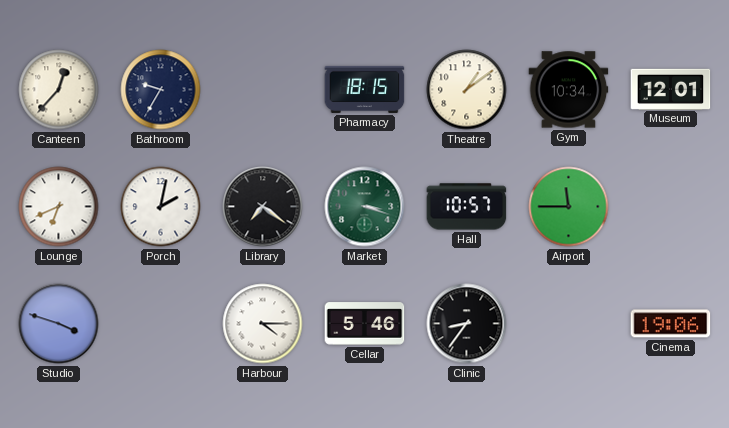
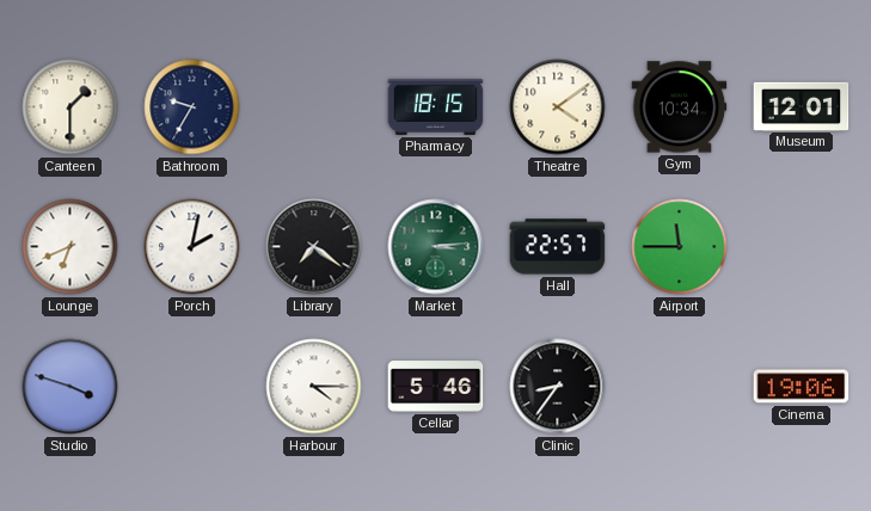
Canteen: 12:37 -> 1:30
Theatre: 1:09 -> 4:09
Market: 3:18 -> 3:14
Hall: 10:57 -> 22:57
